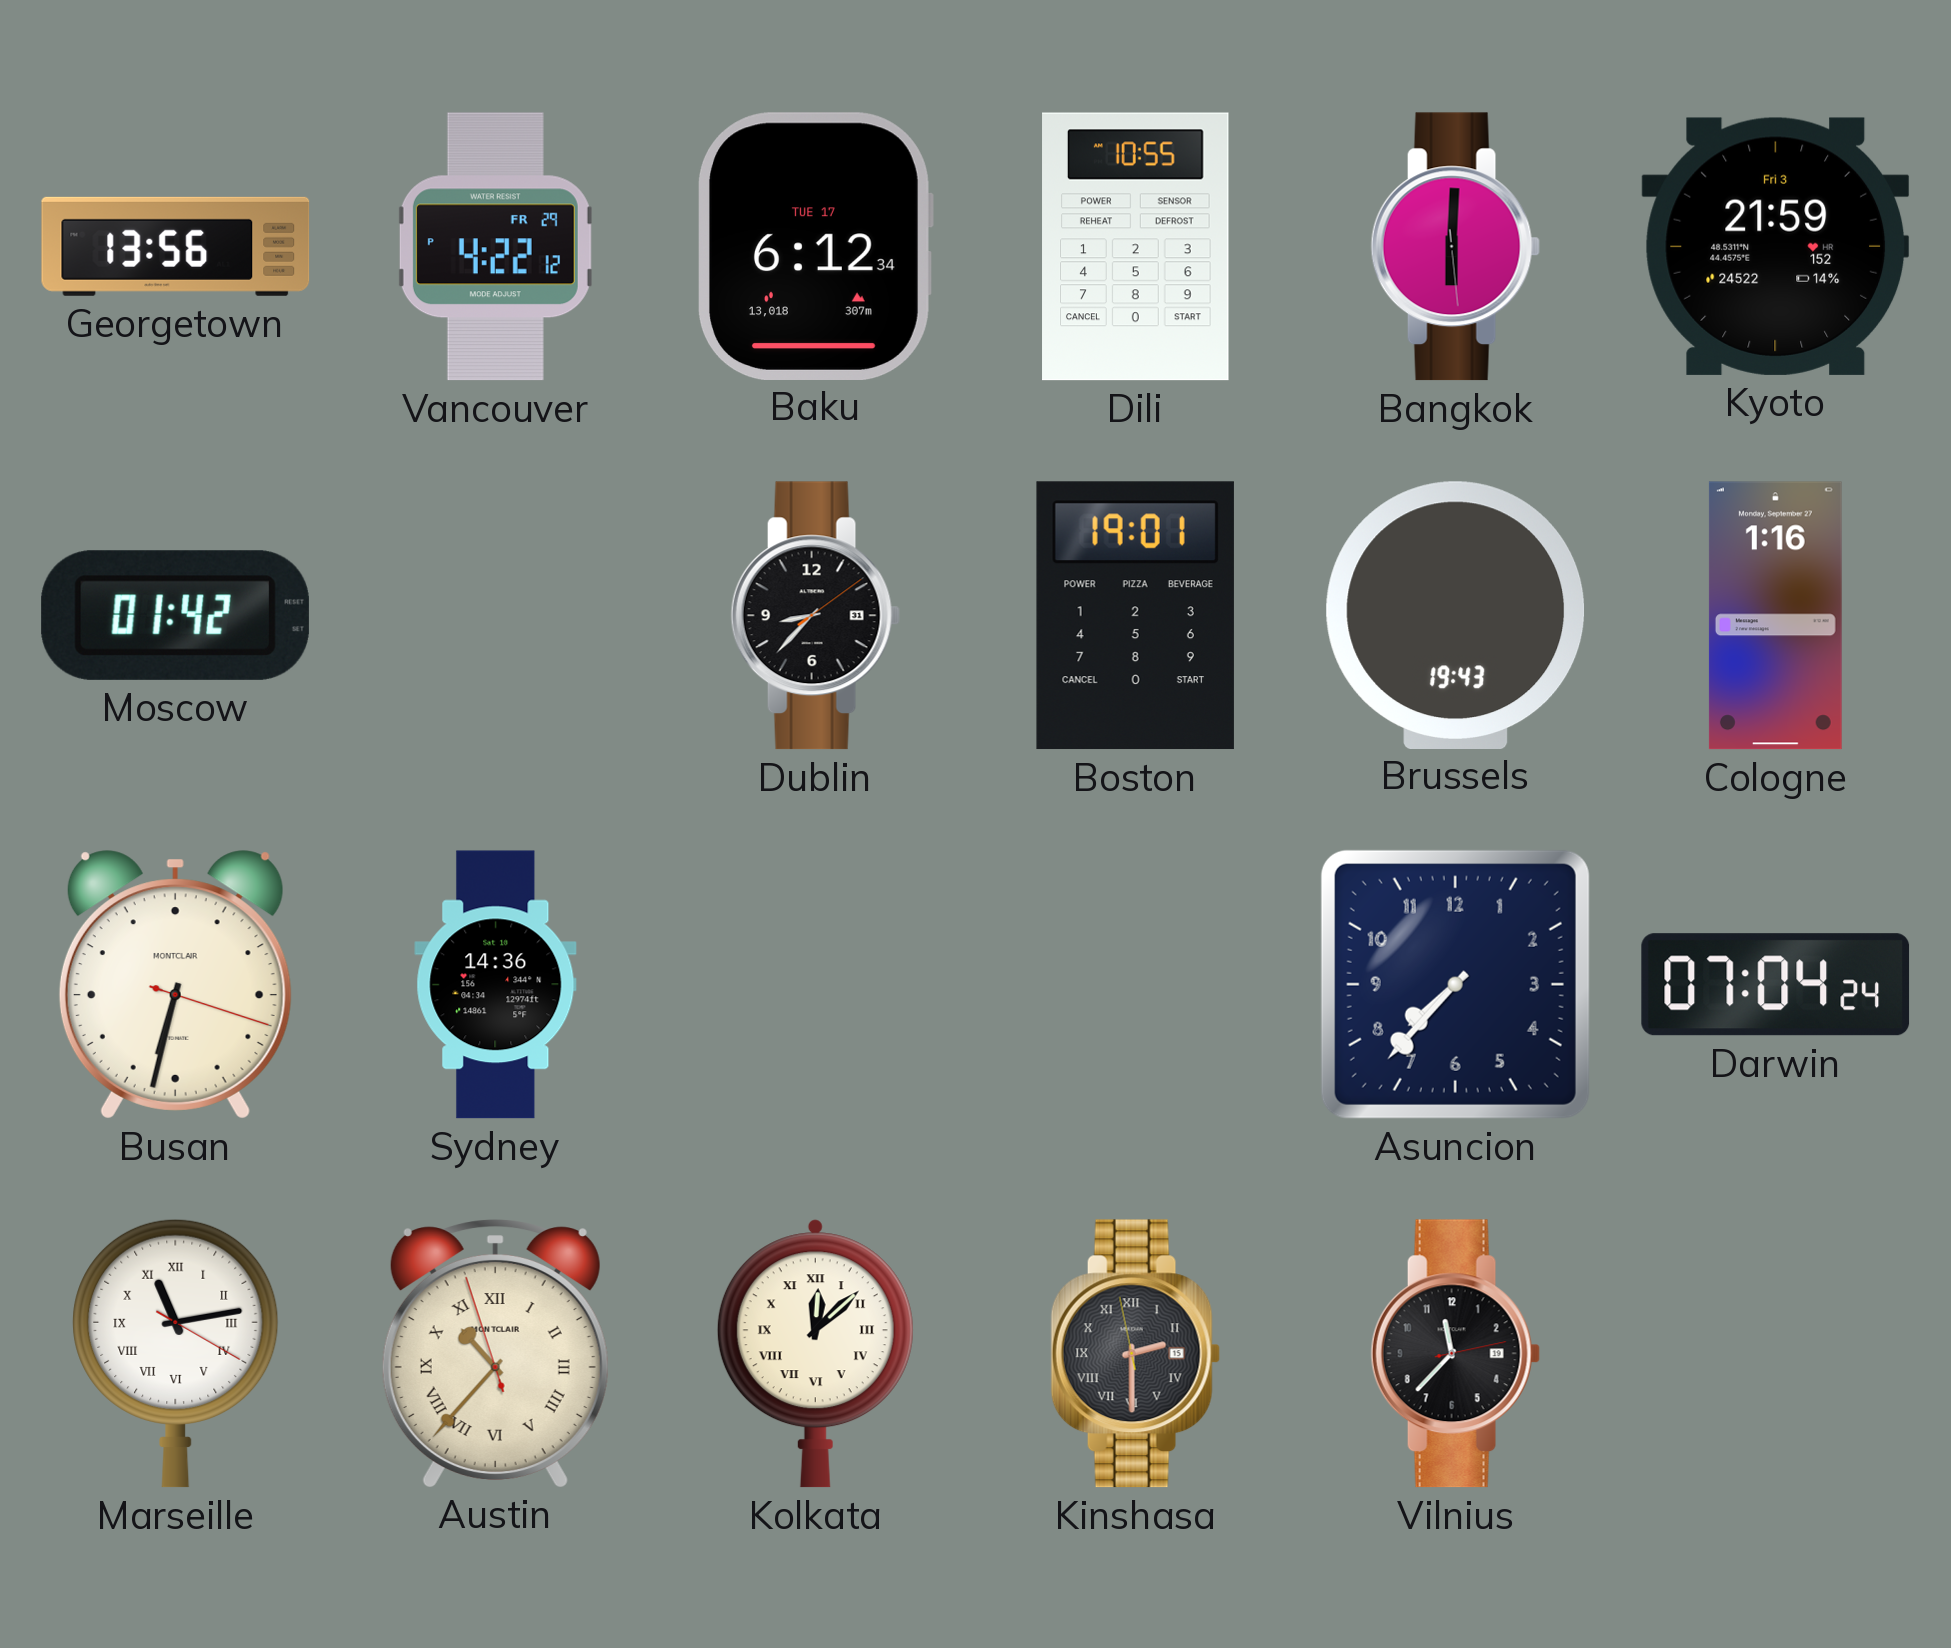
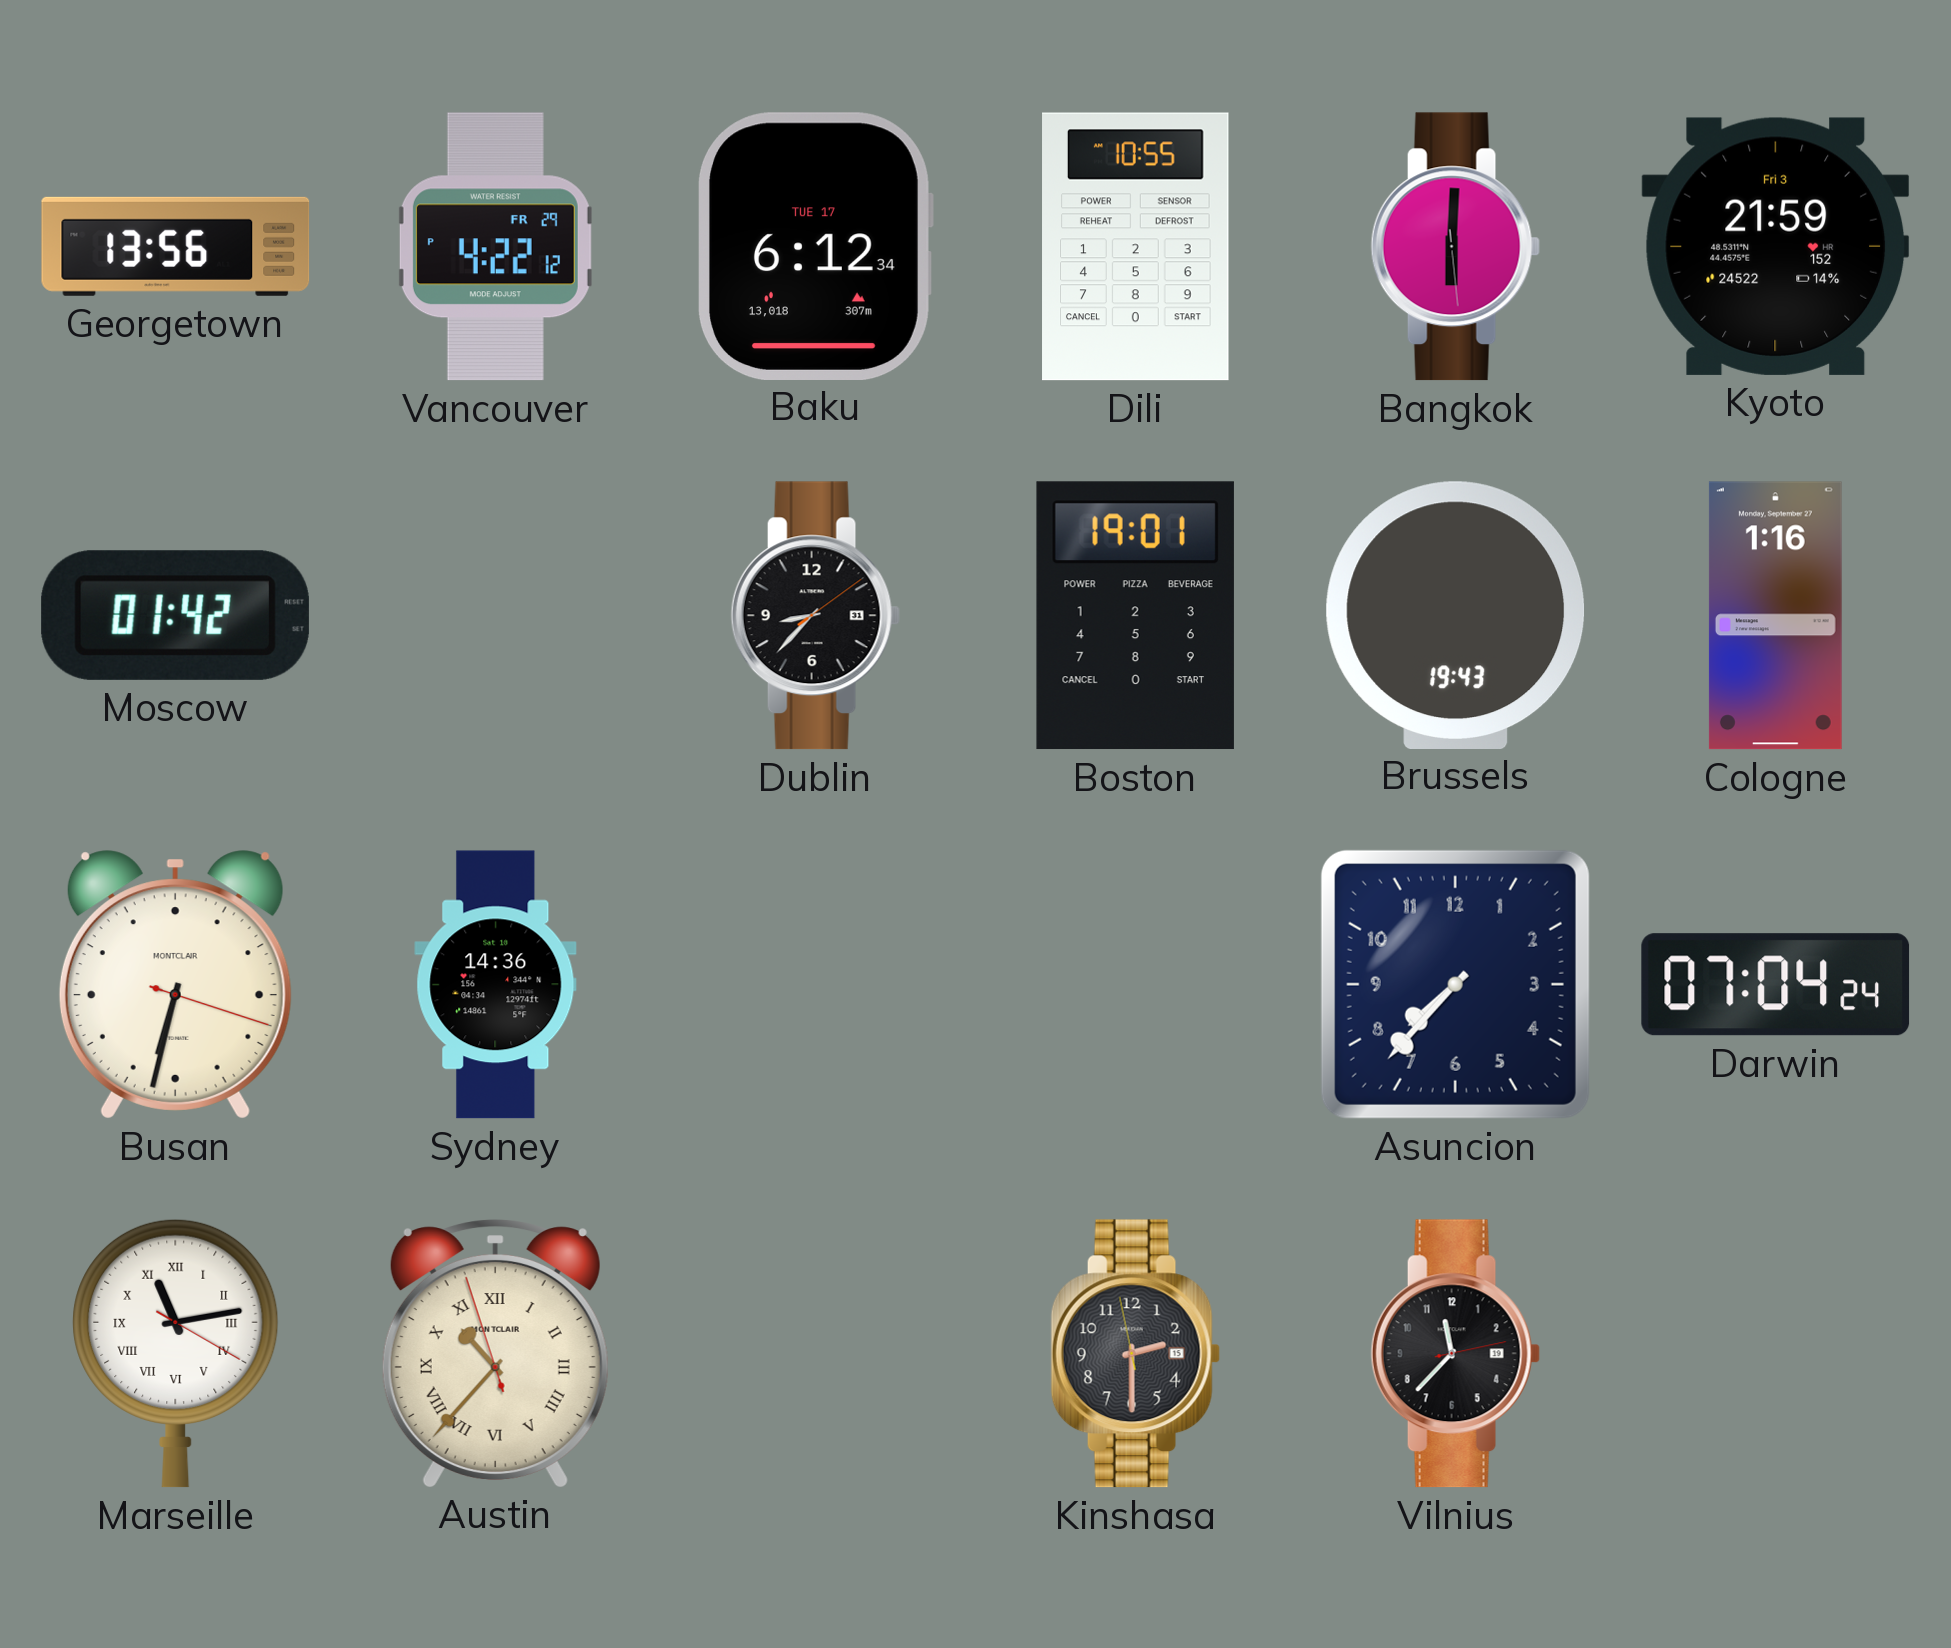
Kolkata: 12:08 -> none
Kinshasa numerals: Roman -> Arabic
